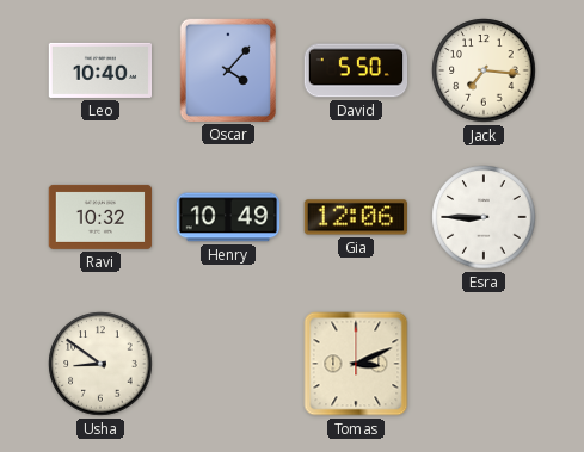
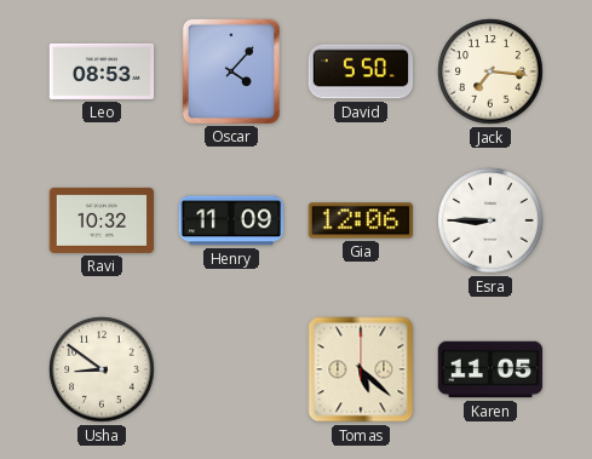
Leo: 10:40 -> 08:53
Henry: 10:49 -> 11:09
Tomas: 3:11 -> 5:22
Karen: none -> 11:05
